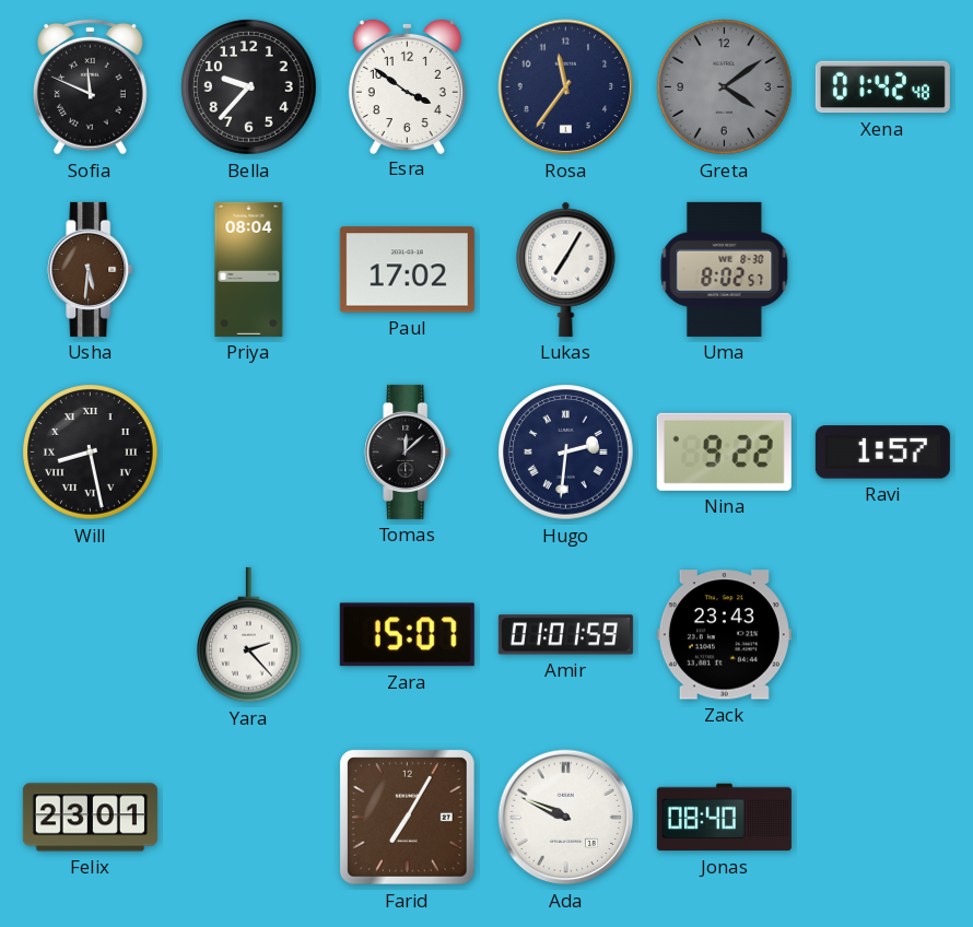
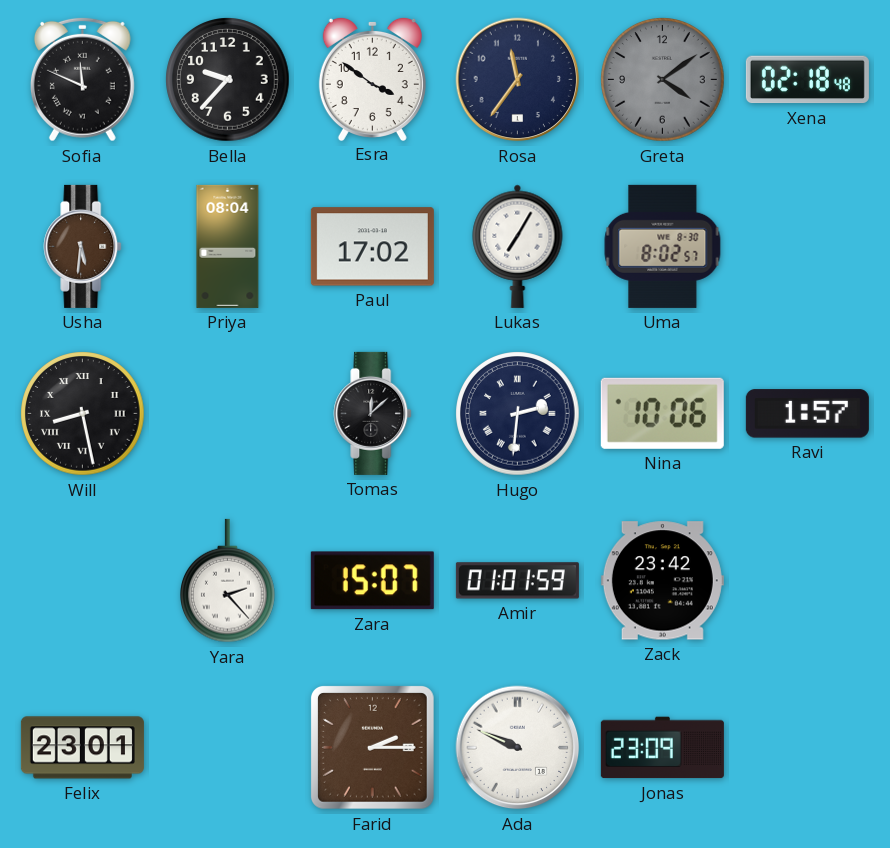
Xena: 01:42 -> 02:18
Nina: 9:22 -> 10:06
Zack: 23:43 -> 23:42
Farid: 7:05 -> 2:15
Jonas: 08:40 -> 23:09
